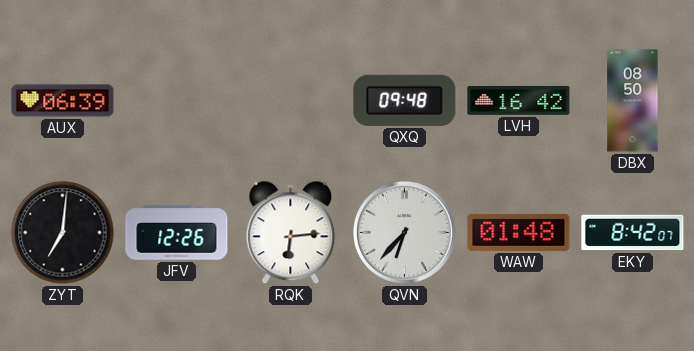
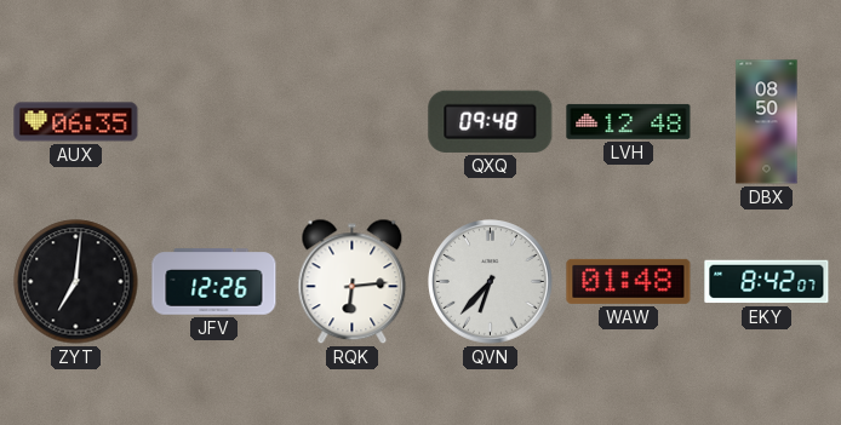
AUX: 06:39 -> 06:35
LVH: 16:42 -> 12:48
